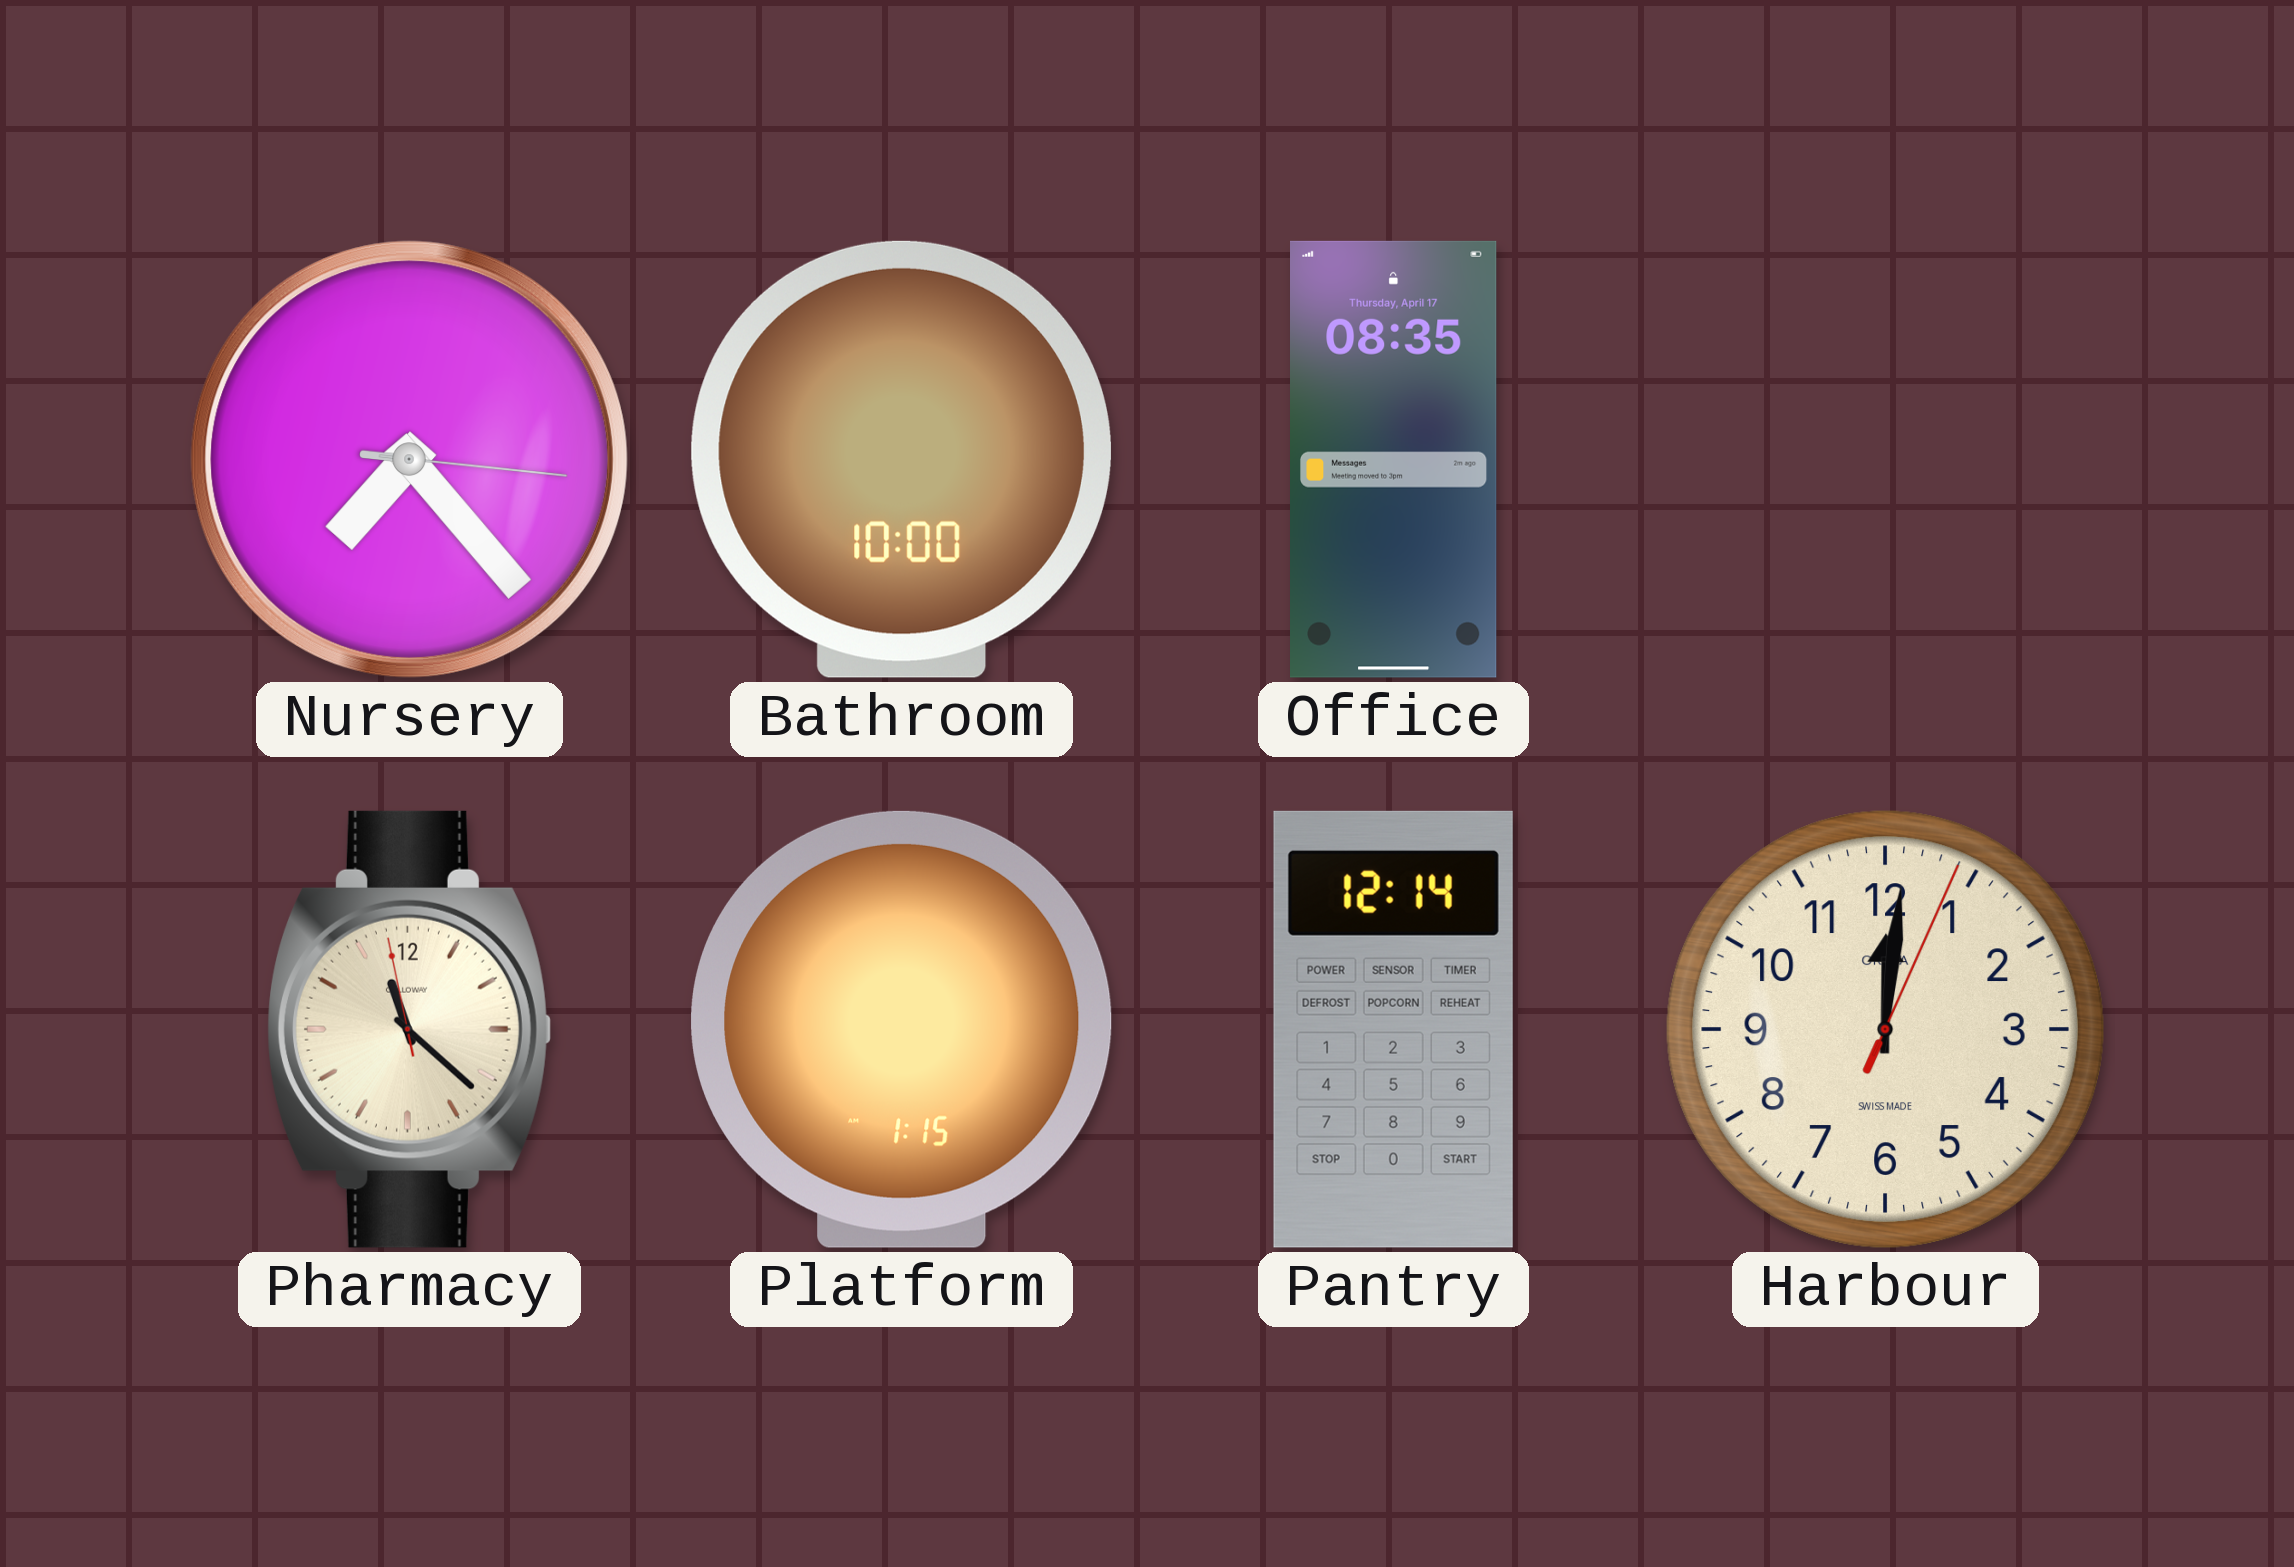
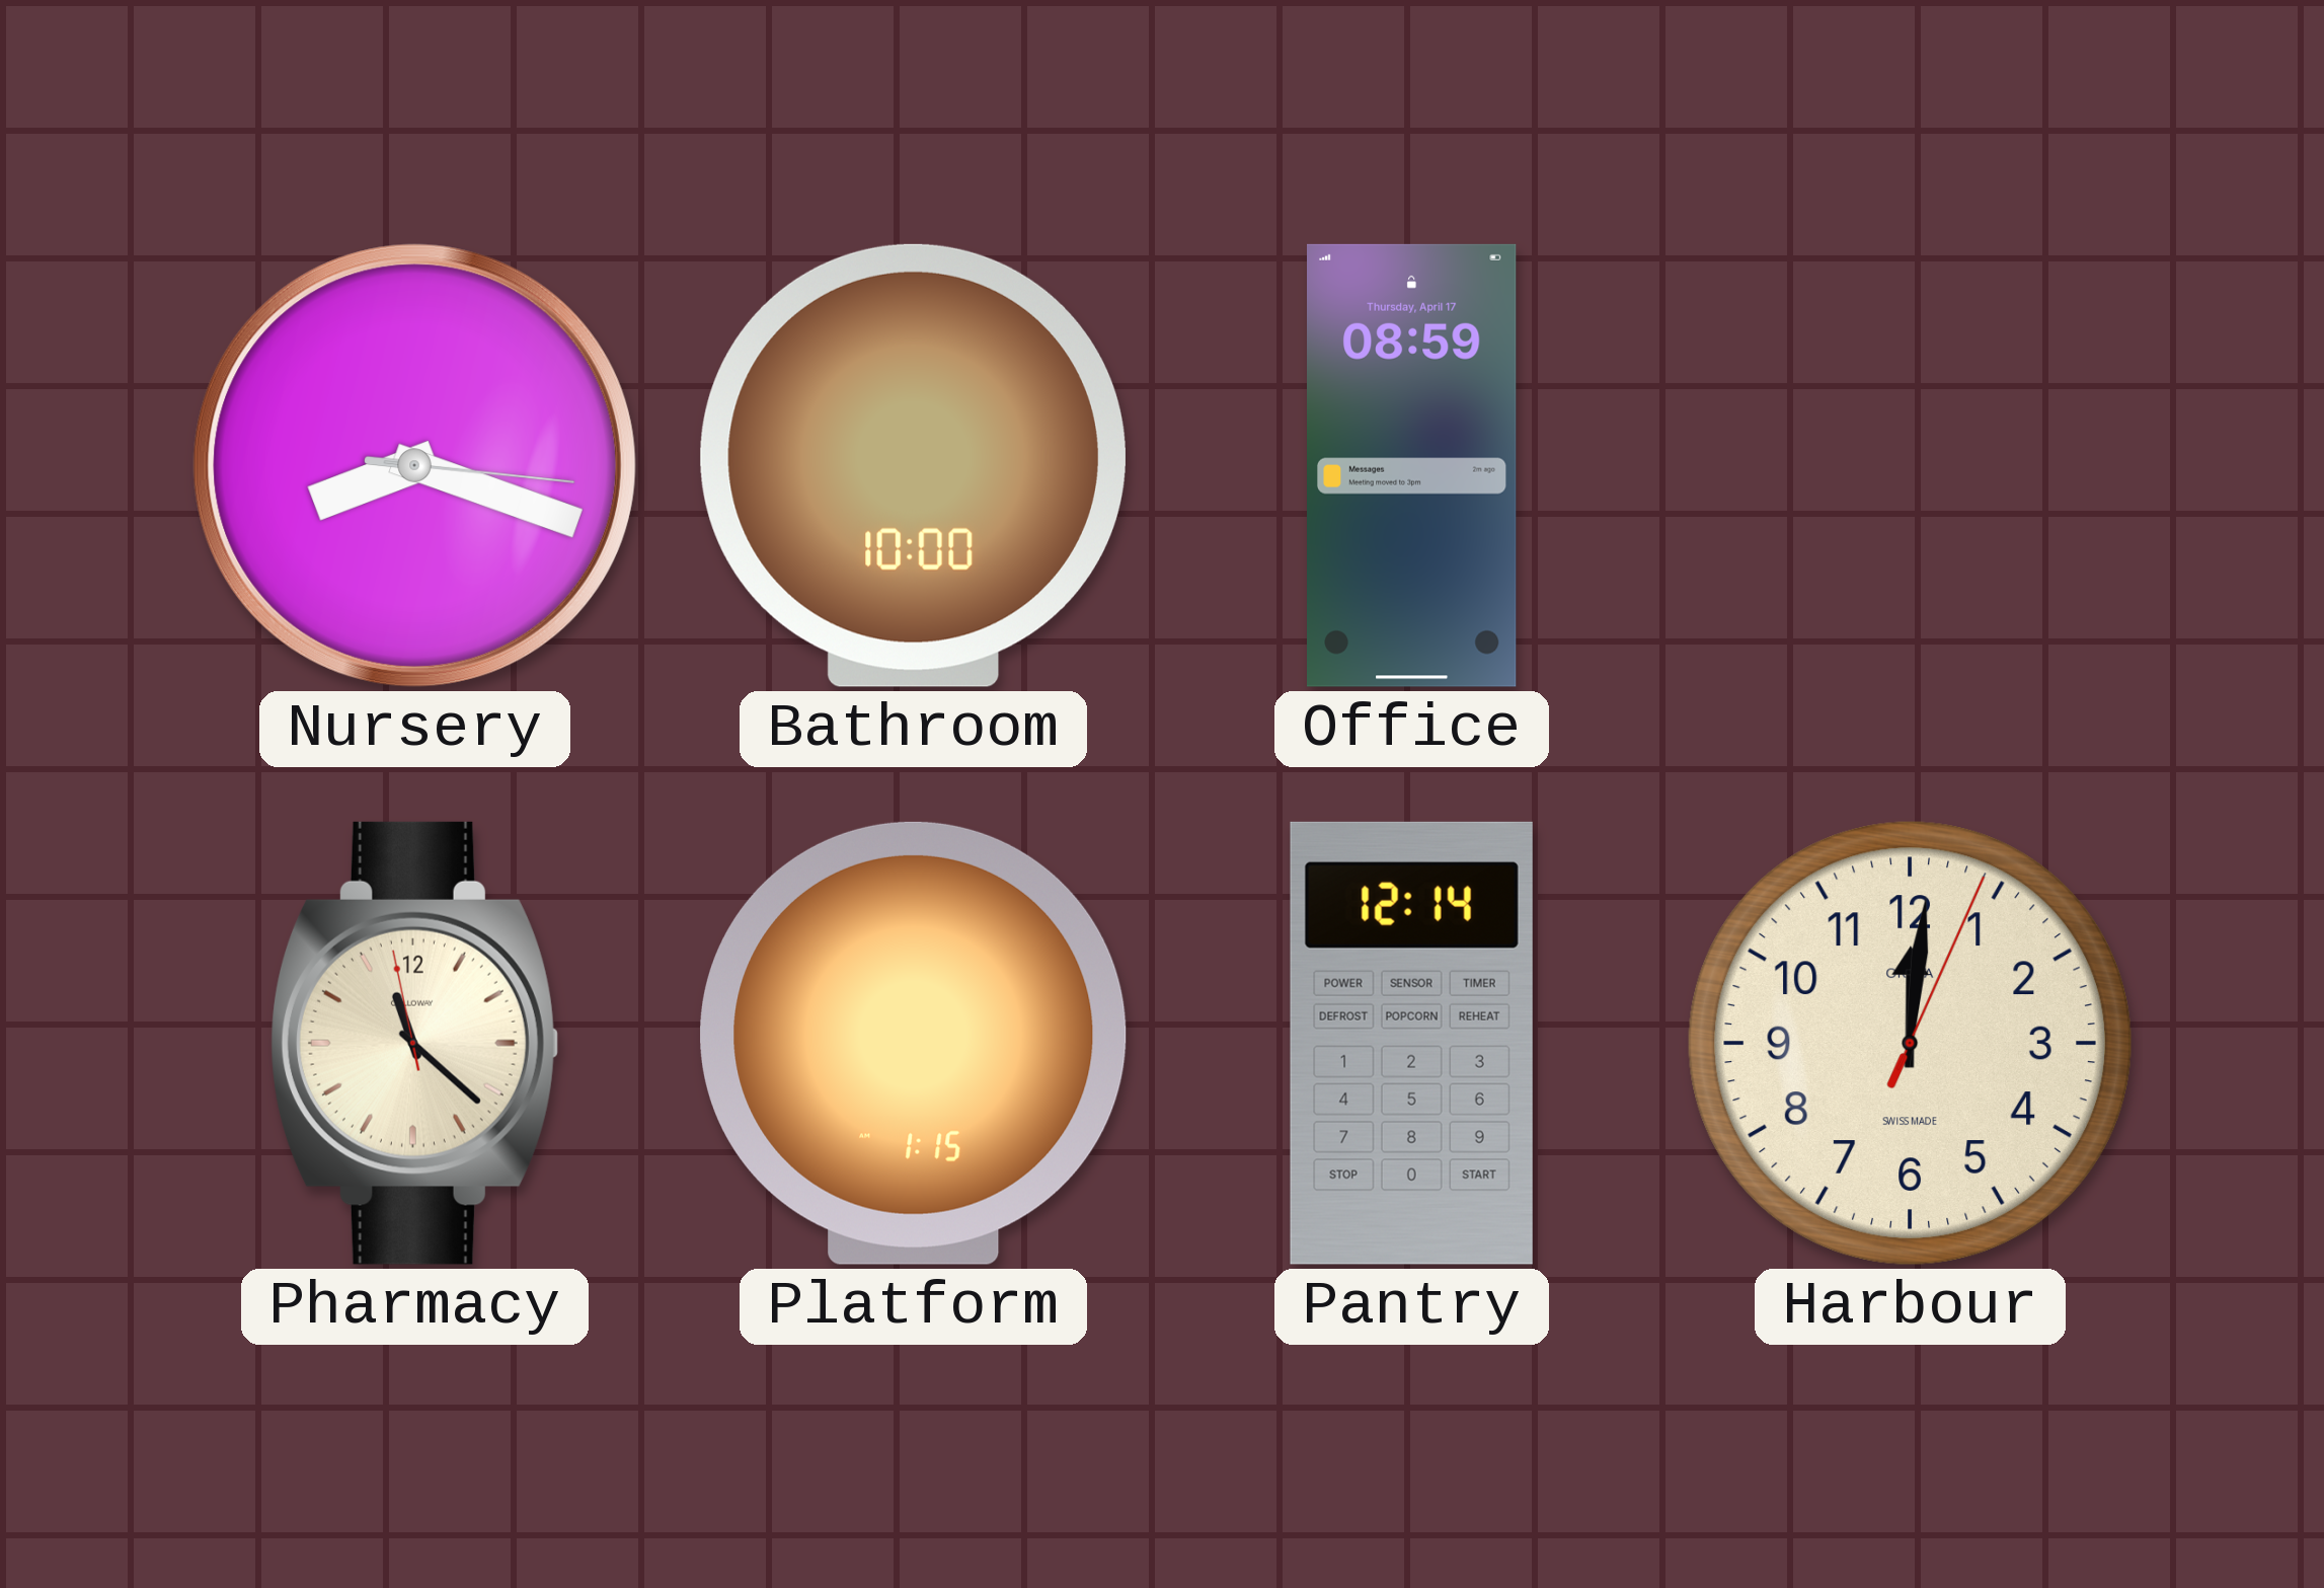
Nursery: 7:23 -> 8:18
Office: 08:35 -> 08:59
